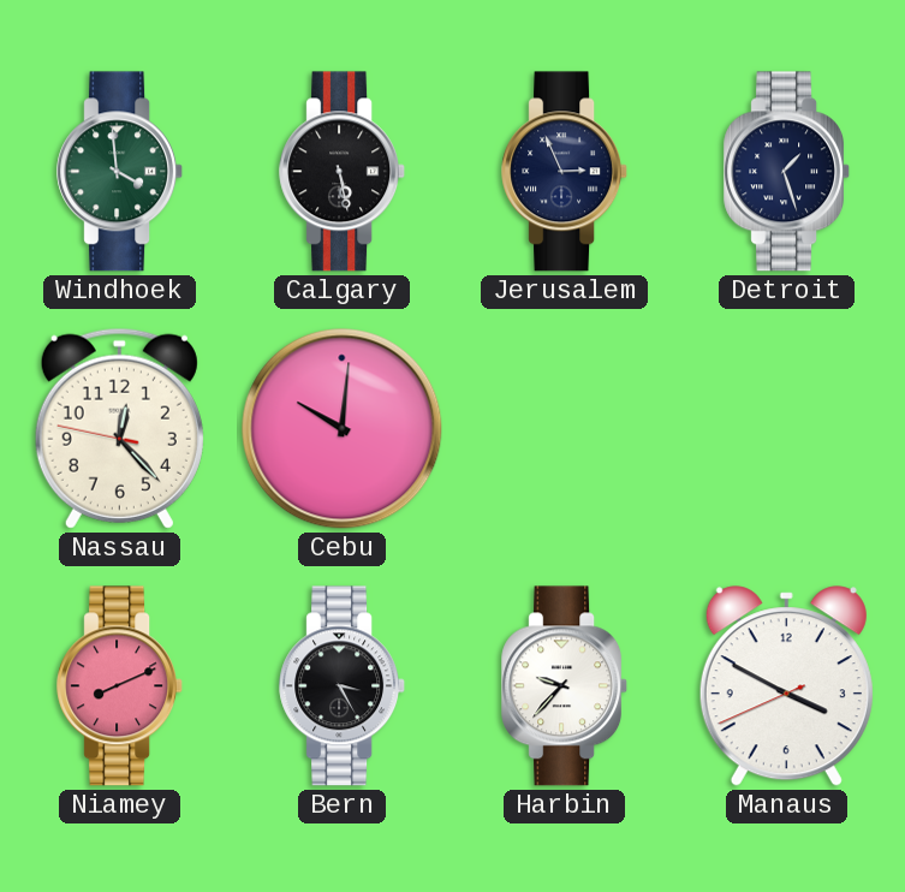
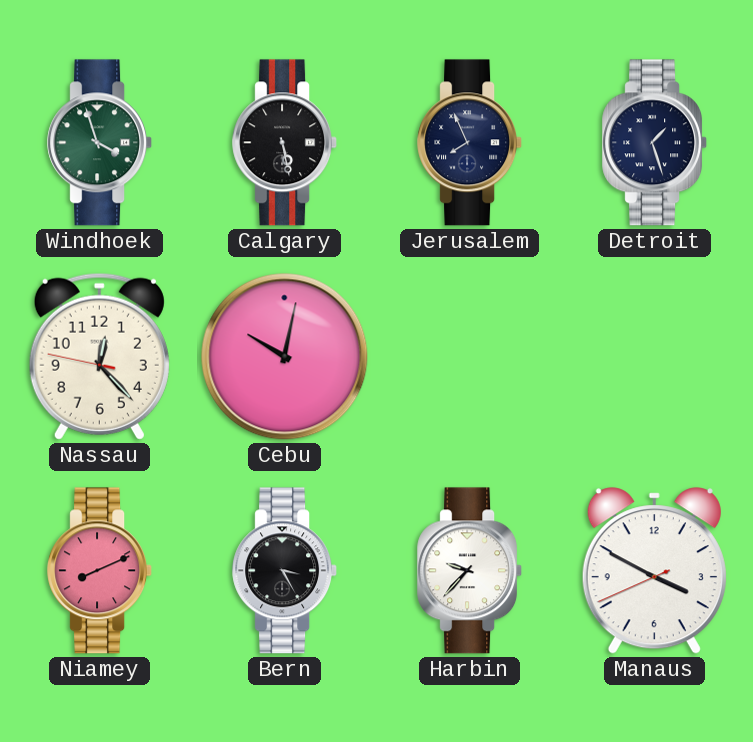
Windhoek: 3:59 -> 3:57
Jerusalem: 2:56 -> 7:56
Cebu: 10:01 -> 10:02
